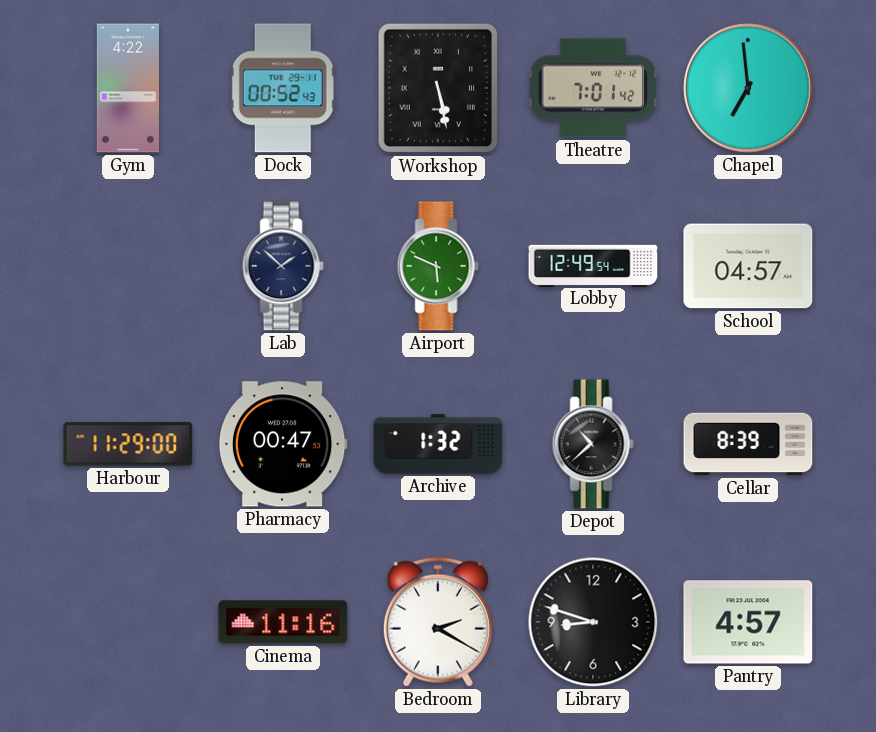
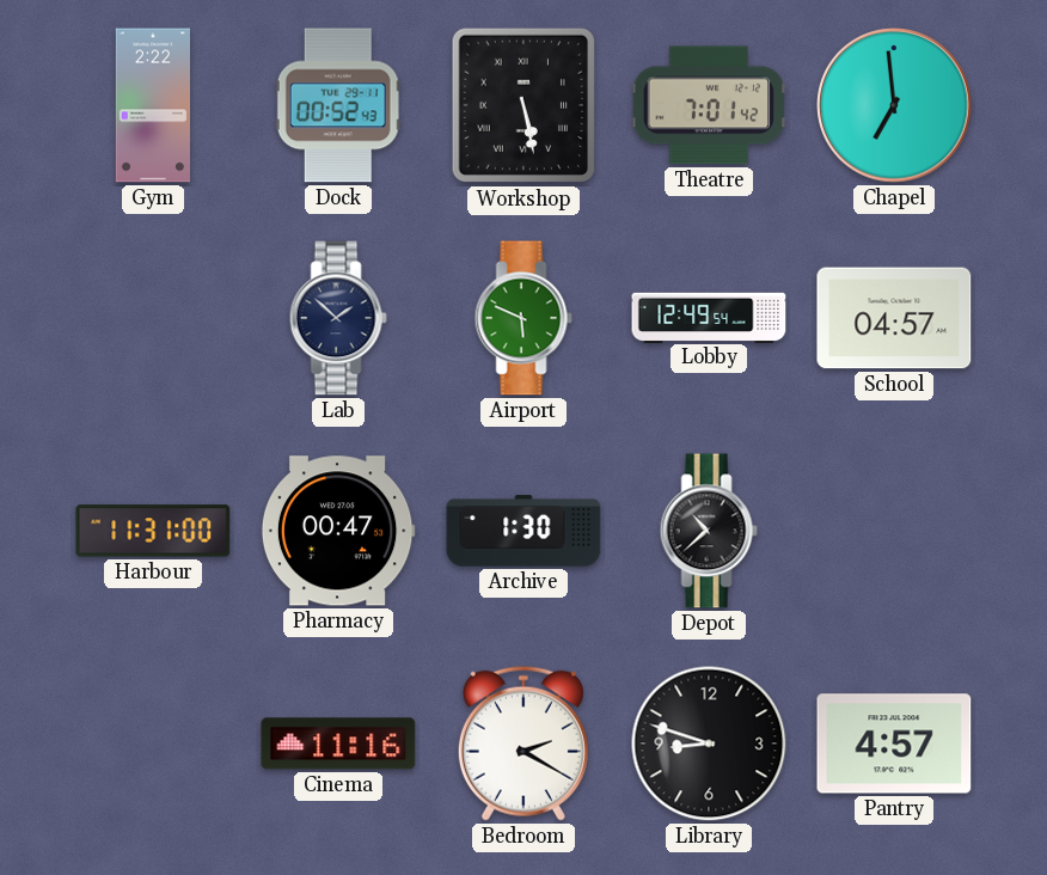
Gym: 4:22 -> 2:22
Harbour: 11:29 -> 11:31
Archive: 1:32 -> 1:30
Cellar: 8:39 -> none
